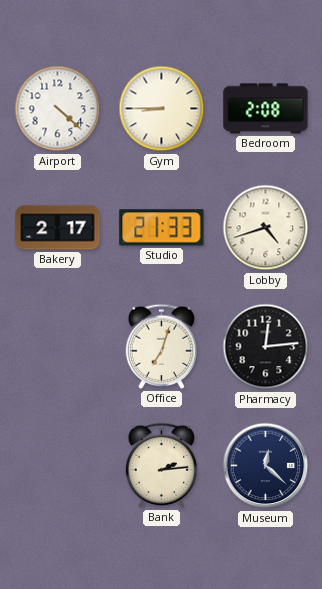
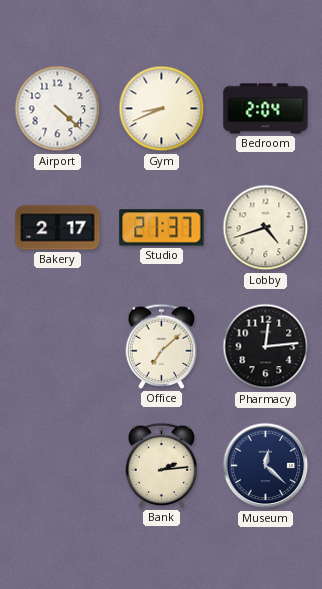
Gym: 8:45 -> 8:41
Bedroom: 2:08 -> 2:04
Studio: 21:33 -> 21:37
Office: 7:03 -> 7:08
